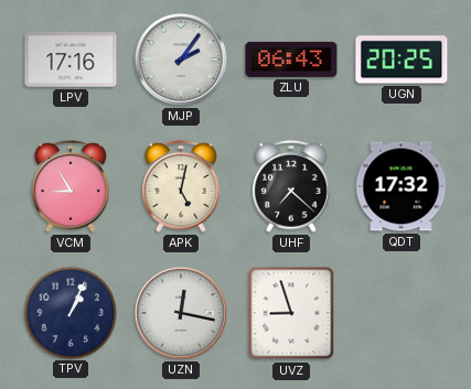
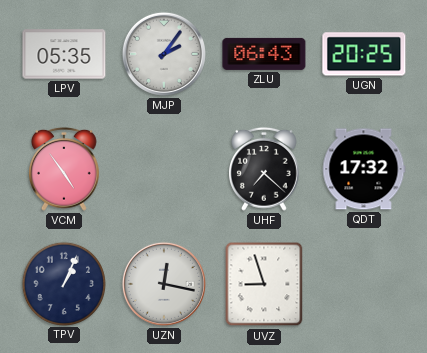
LPV: 17:16 -> 05:35
VCM: 8:55 -> 4:54
APK: 5:02 -> none
